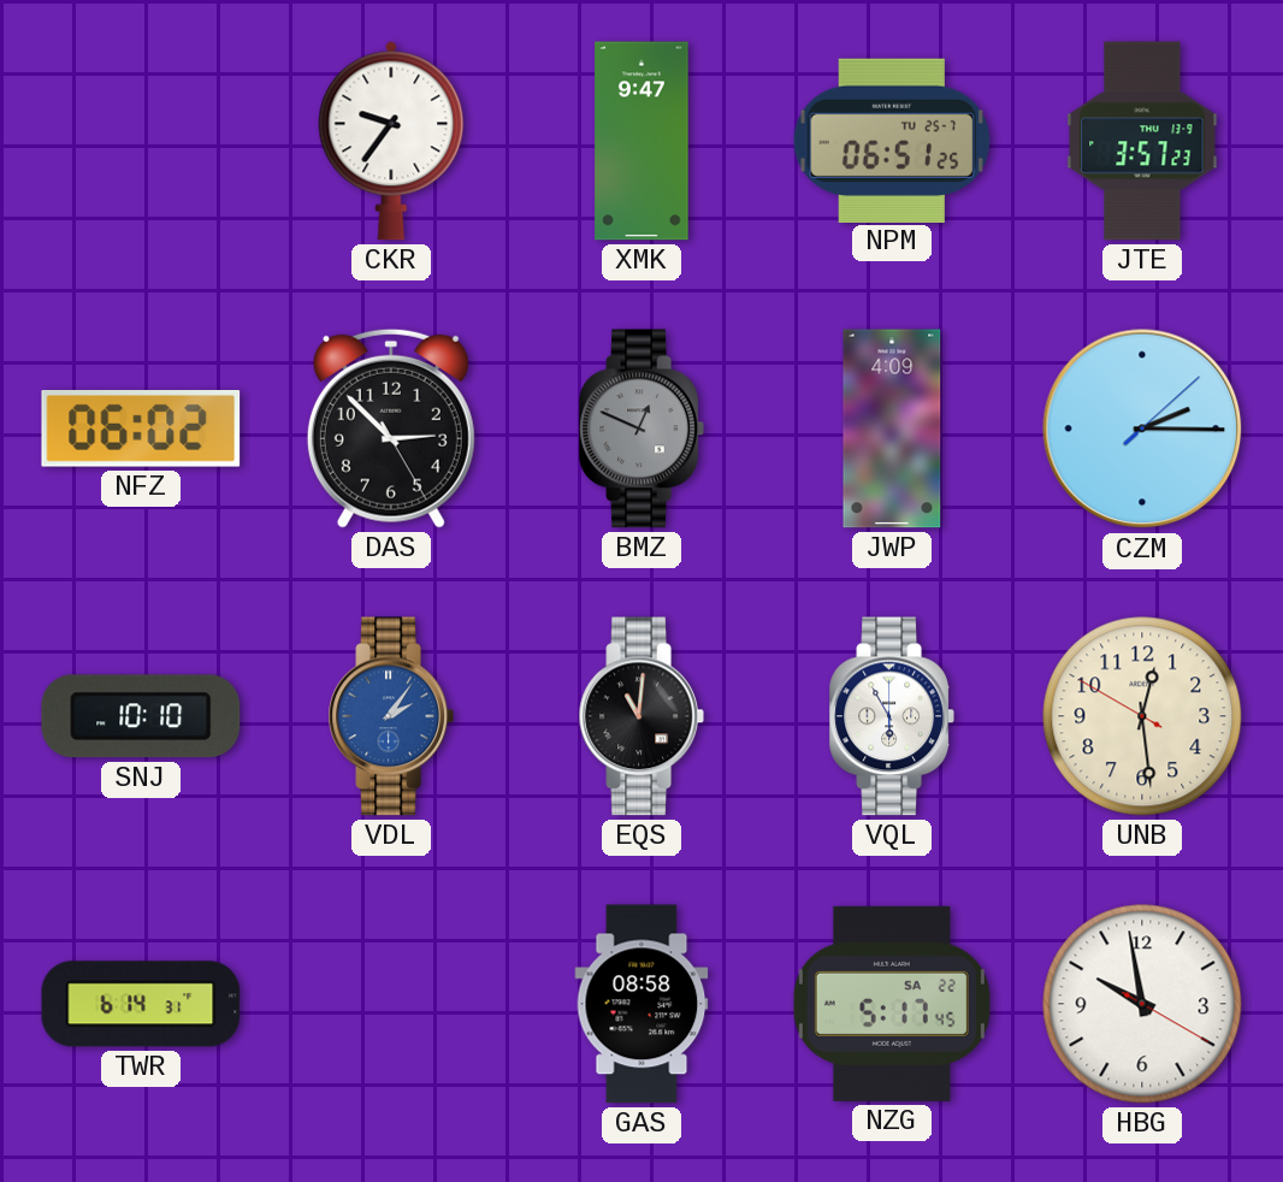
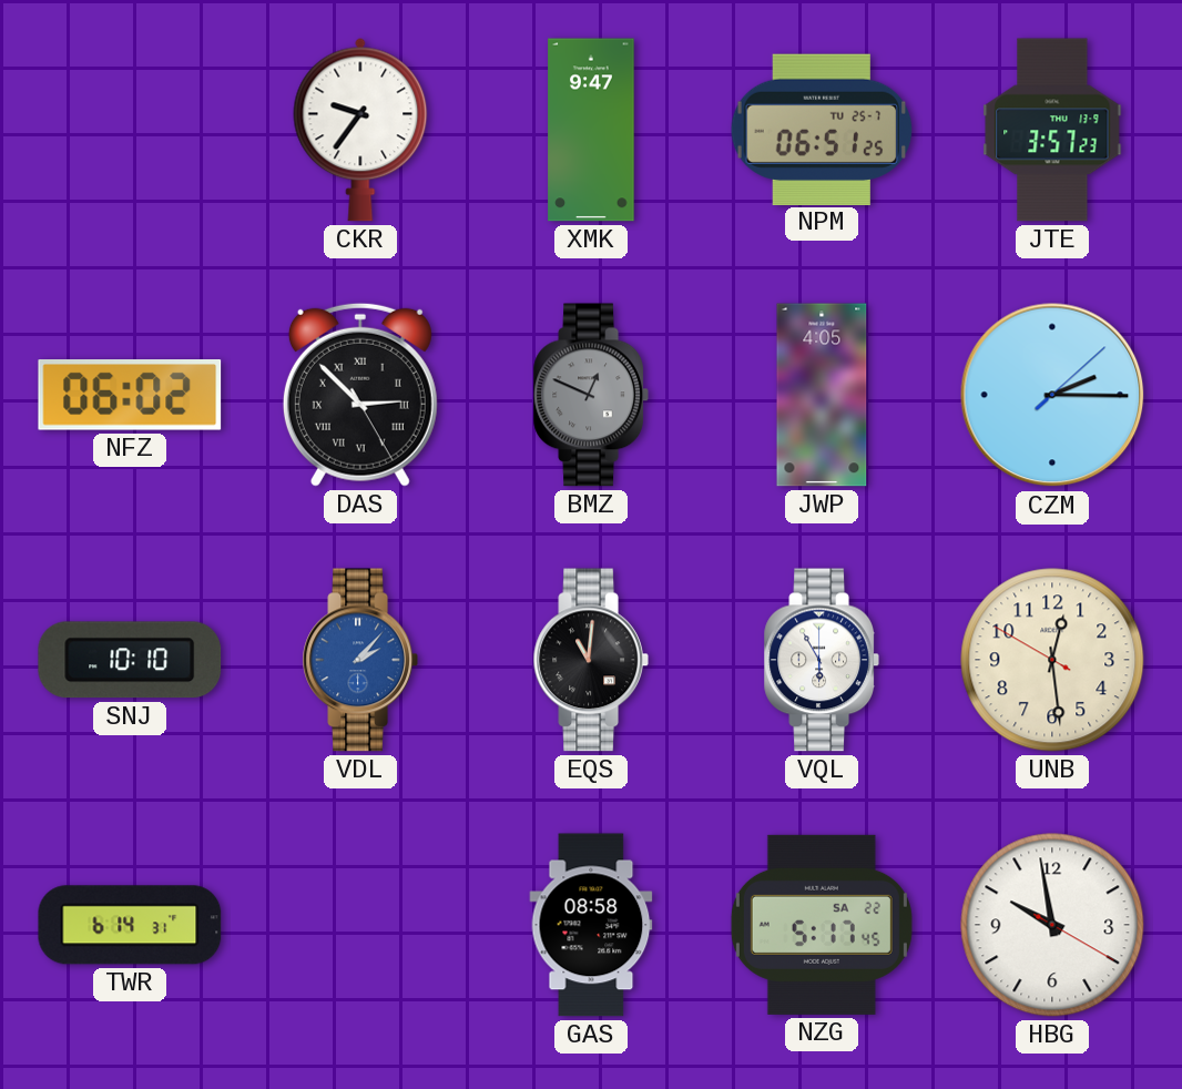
DAS numerals: Arabic -> Roman
JWP: 4:09 -> 4:05
VDL: 2:06 -> 2:07
